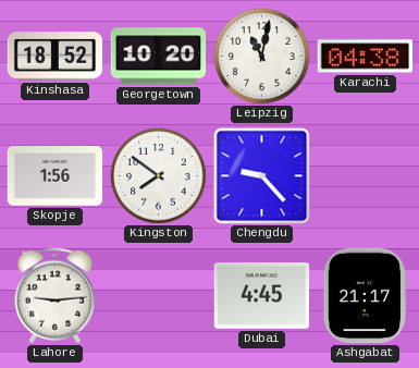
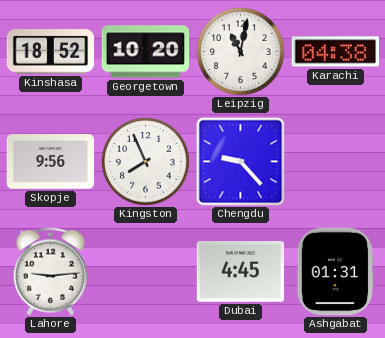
Skopje: 1:56 -> 9:56
Kingston: 7:51 -> 7:56
Ashgabat: 21:17 -> 01:31
